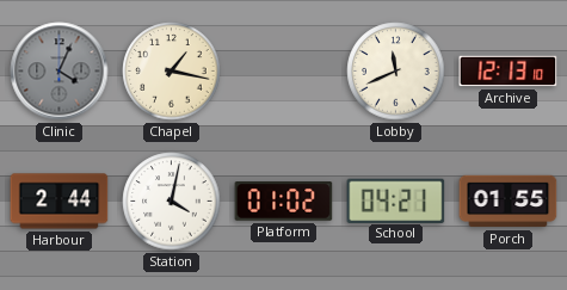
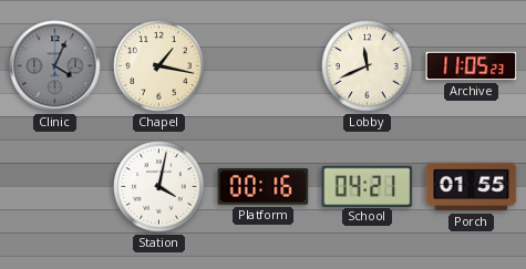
Archive: 12:13 -> 11:05
Harbour: 2:44 -> none
Platform: 01:02 -> 00:16
